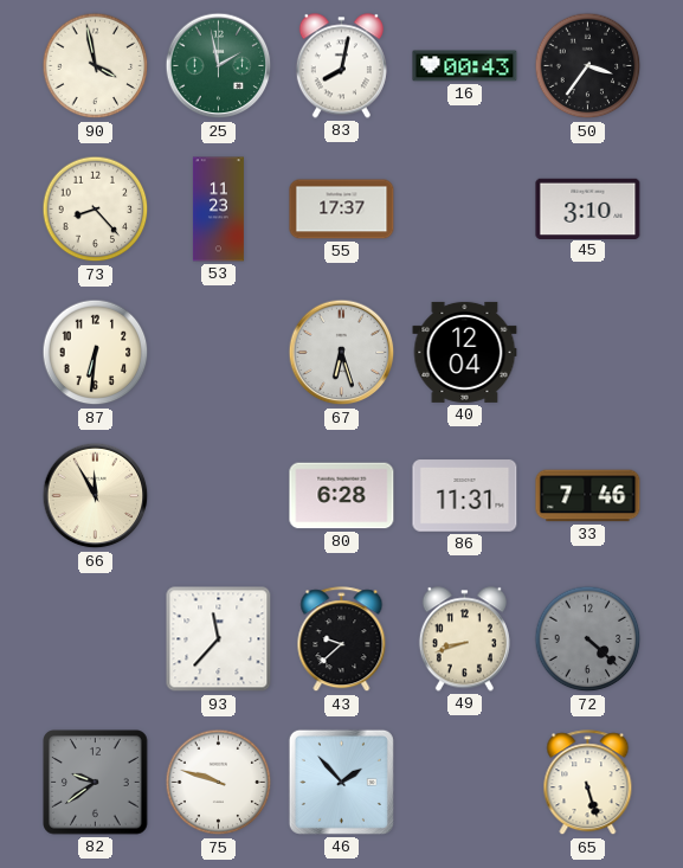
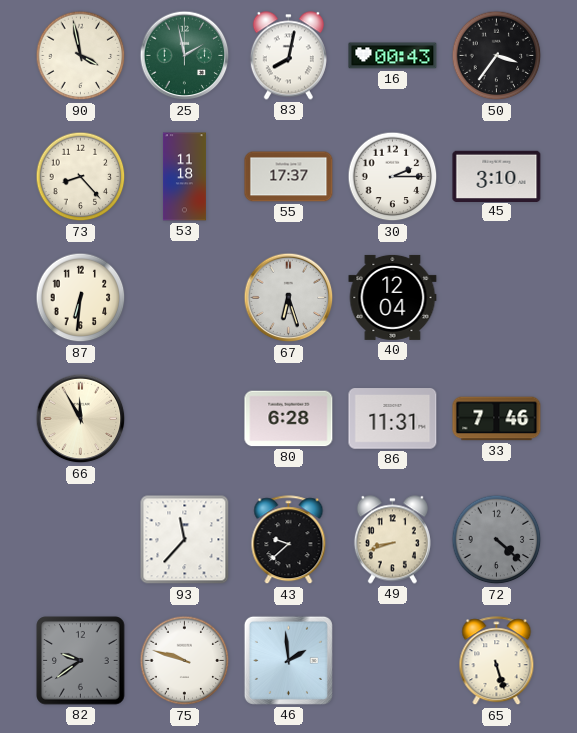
53: 11:23 -> 11:18
30: none -> 2:15
46: 1:53 -> 1:59
